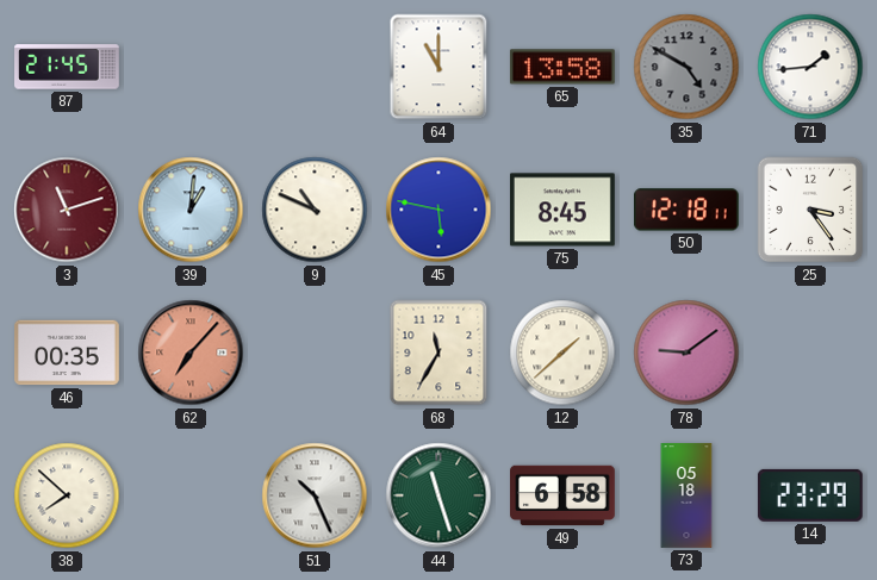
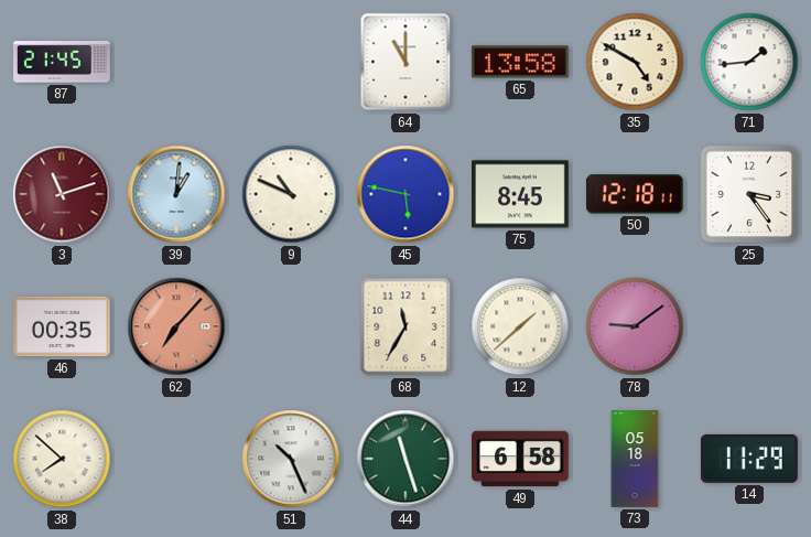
35 dial: grey -> cream
14: 23:29 -> 11:29
